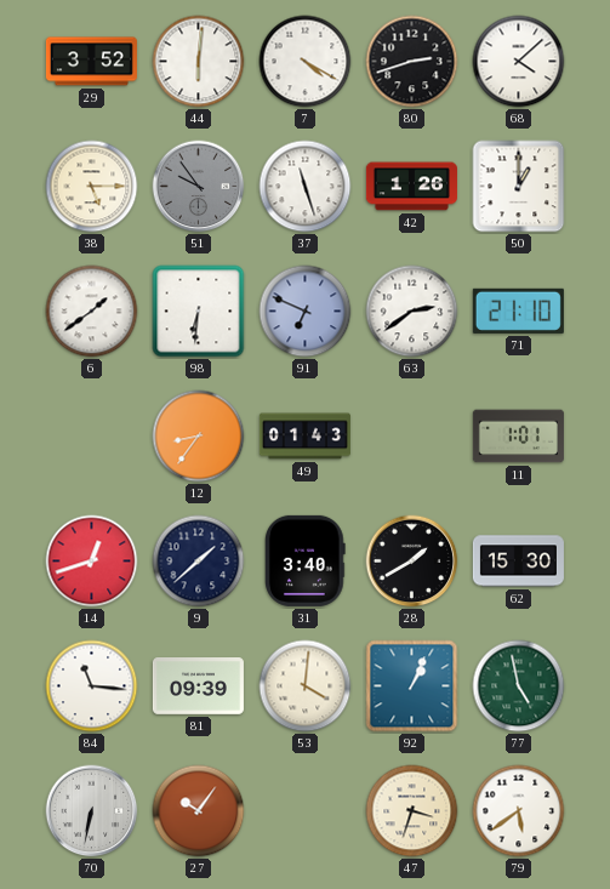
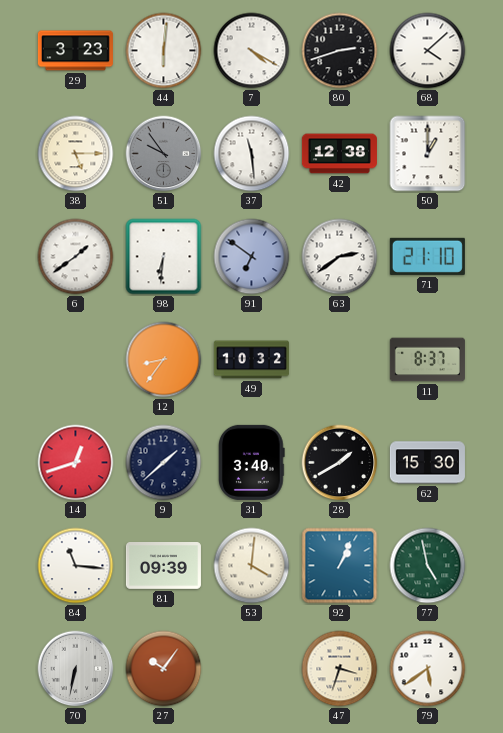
29: 3:52 -> 3:23
37: 11:27 -> 11:29
42: 1:26 -> 12:38
91: 6:49 -> 6:51
49: 01:43 -> 10:32
11: 1:01 -> 8:37
